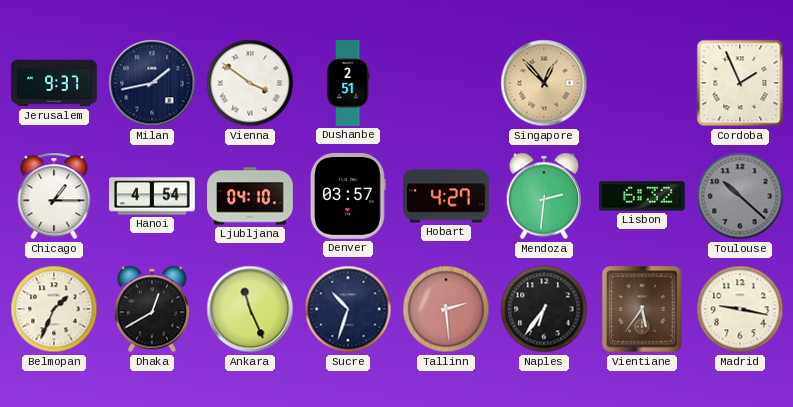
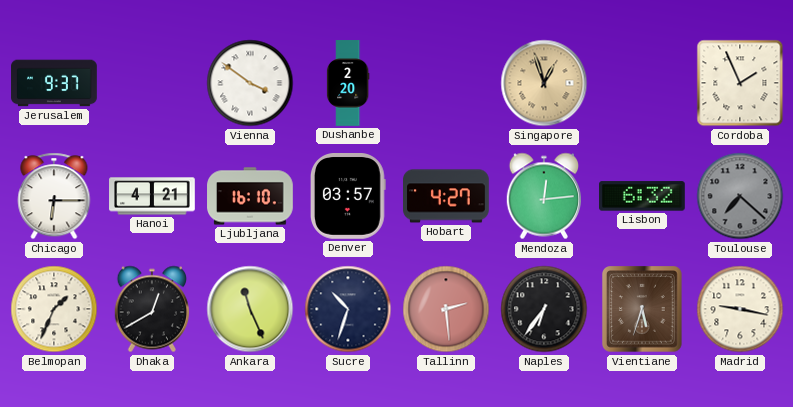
Milan: 1:43 -> none
Dushanbe: 2:51 -> 2:20
Singapore: 12:53 -> 12:57
Chicago: 1:15 -> 6:15
Hanoi: 4:54 -> 4:21
Ljubljana: 04:10 -> 16:10
Mendoza: 2:31 -> 12:14
Toulouse: 10:22 -> 7:22
Vientiane: 5:36 -> 5:33
